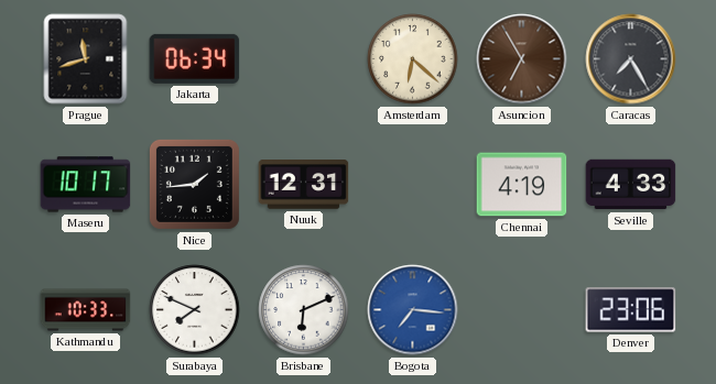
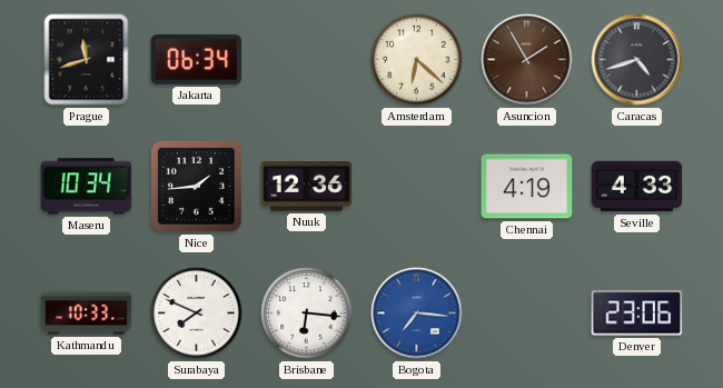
Asuncion: 6:55 -> 1:55
Caracas: 7:25 -> 4:42
Maseru: 10:17 -> 10:34
Nuuk: 12:31 -> 12:36
Brisbane: 6:11 -> 6:16
